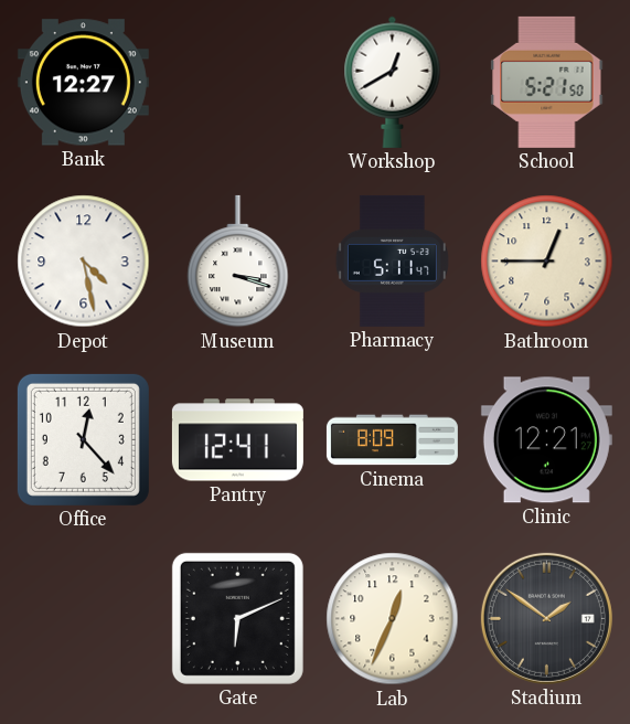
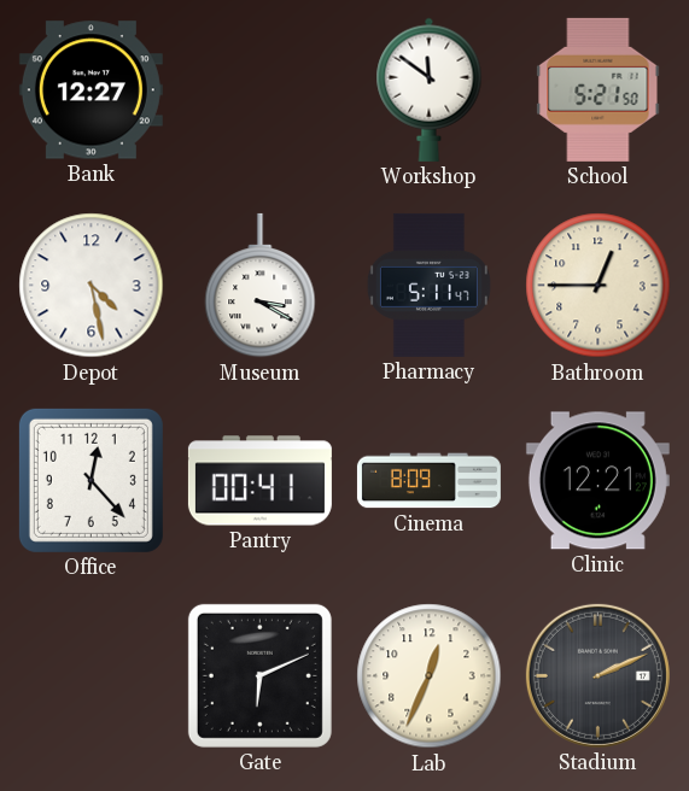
Workshop: 12:40 -> 11:51
Museum: 3:18 -> 3:20
Pantry: 12:41 -> 00:41
Stadium: 1:51 -> 2:11
